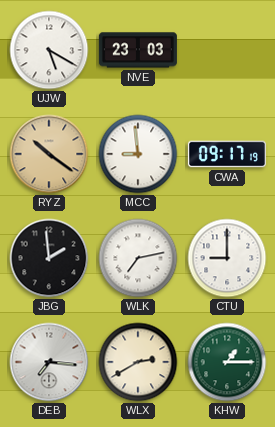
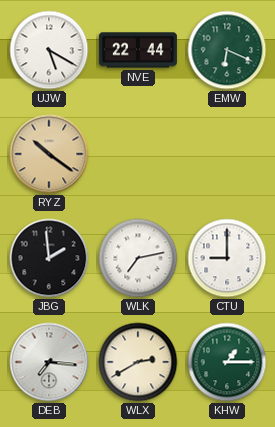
NVE: 23:03 -> 22:44
EMW: none -> 6:19
MCC: 8:59 -> none
CWA: 09:17 -> none
